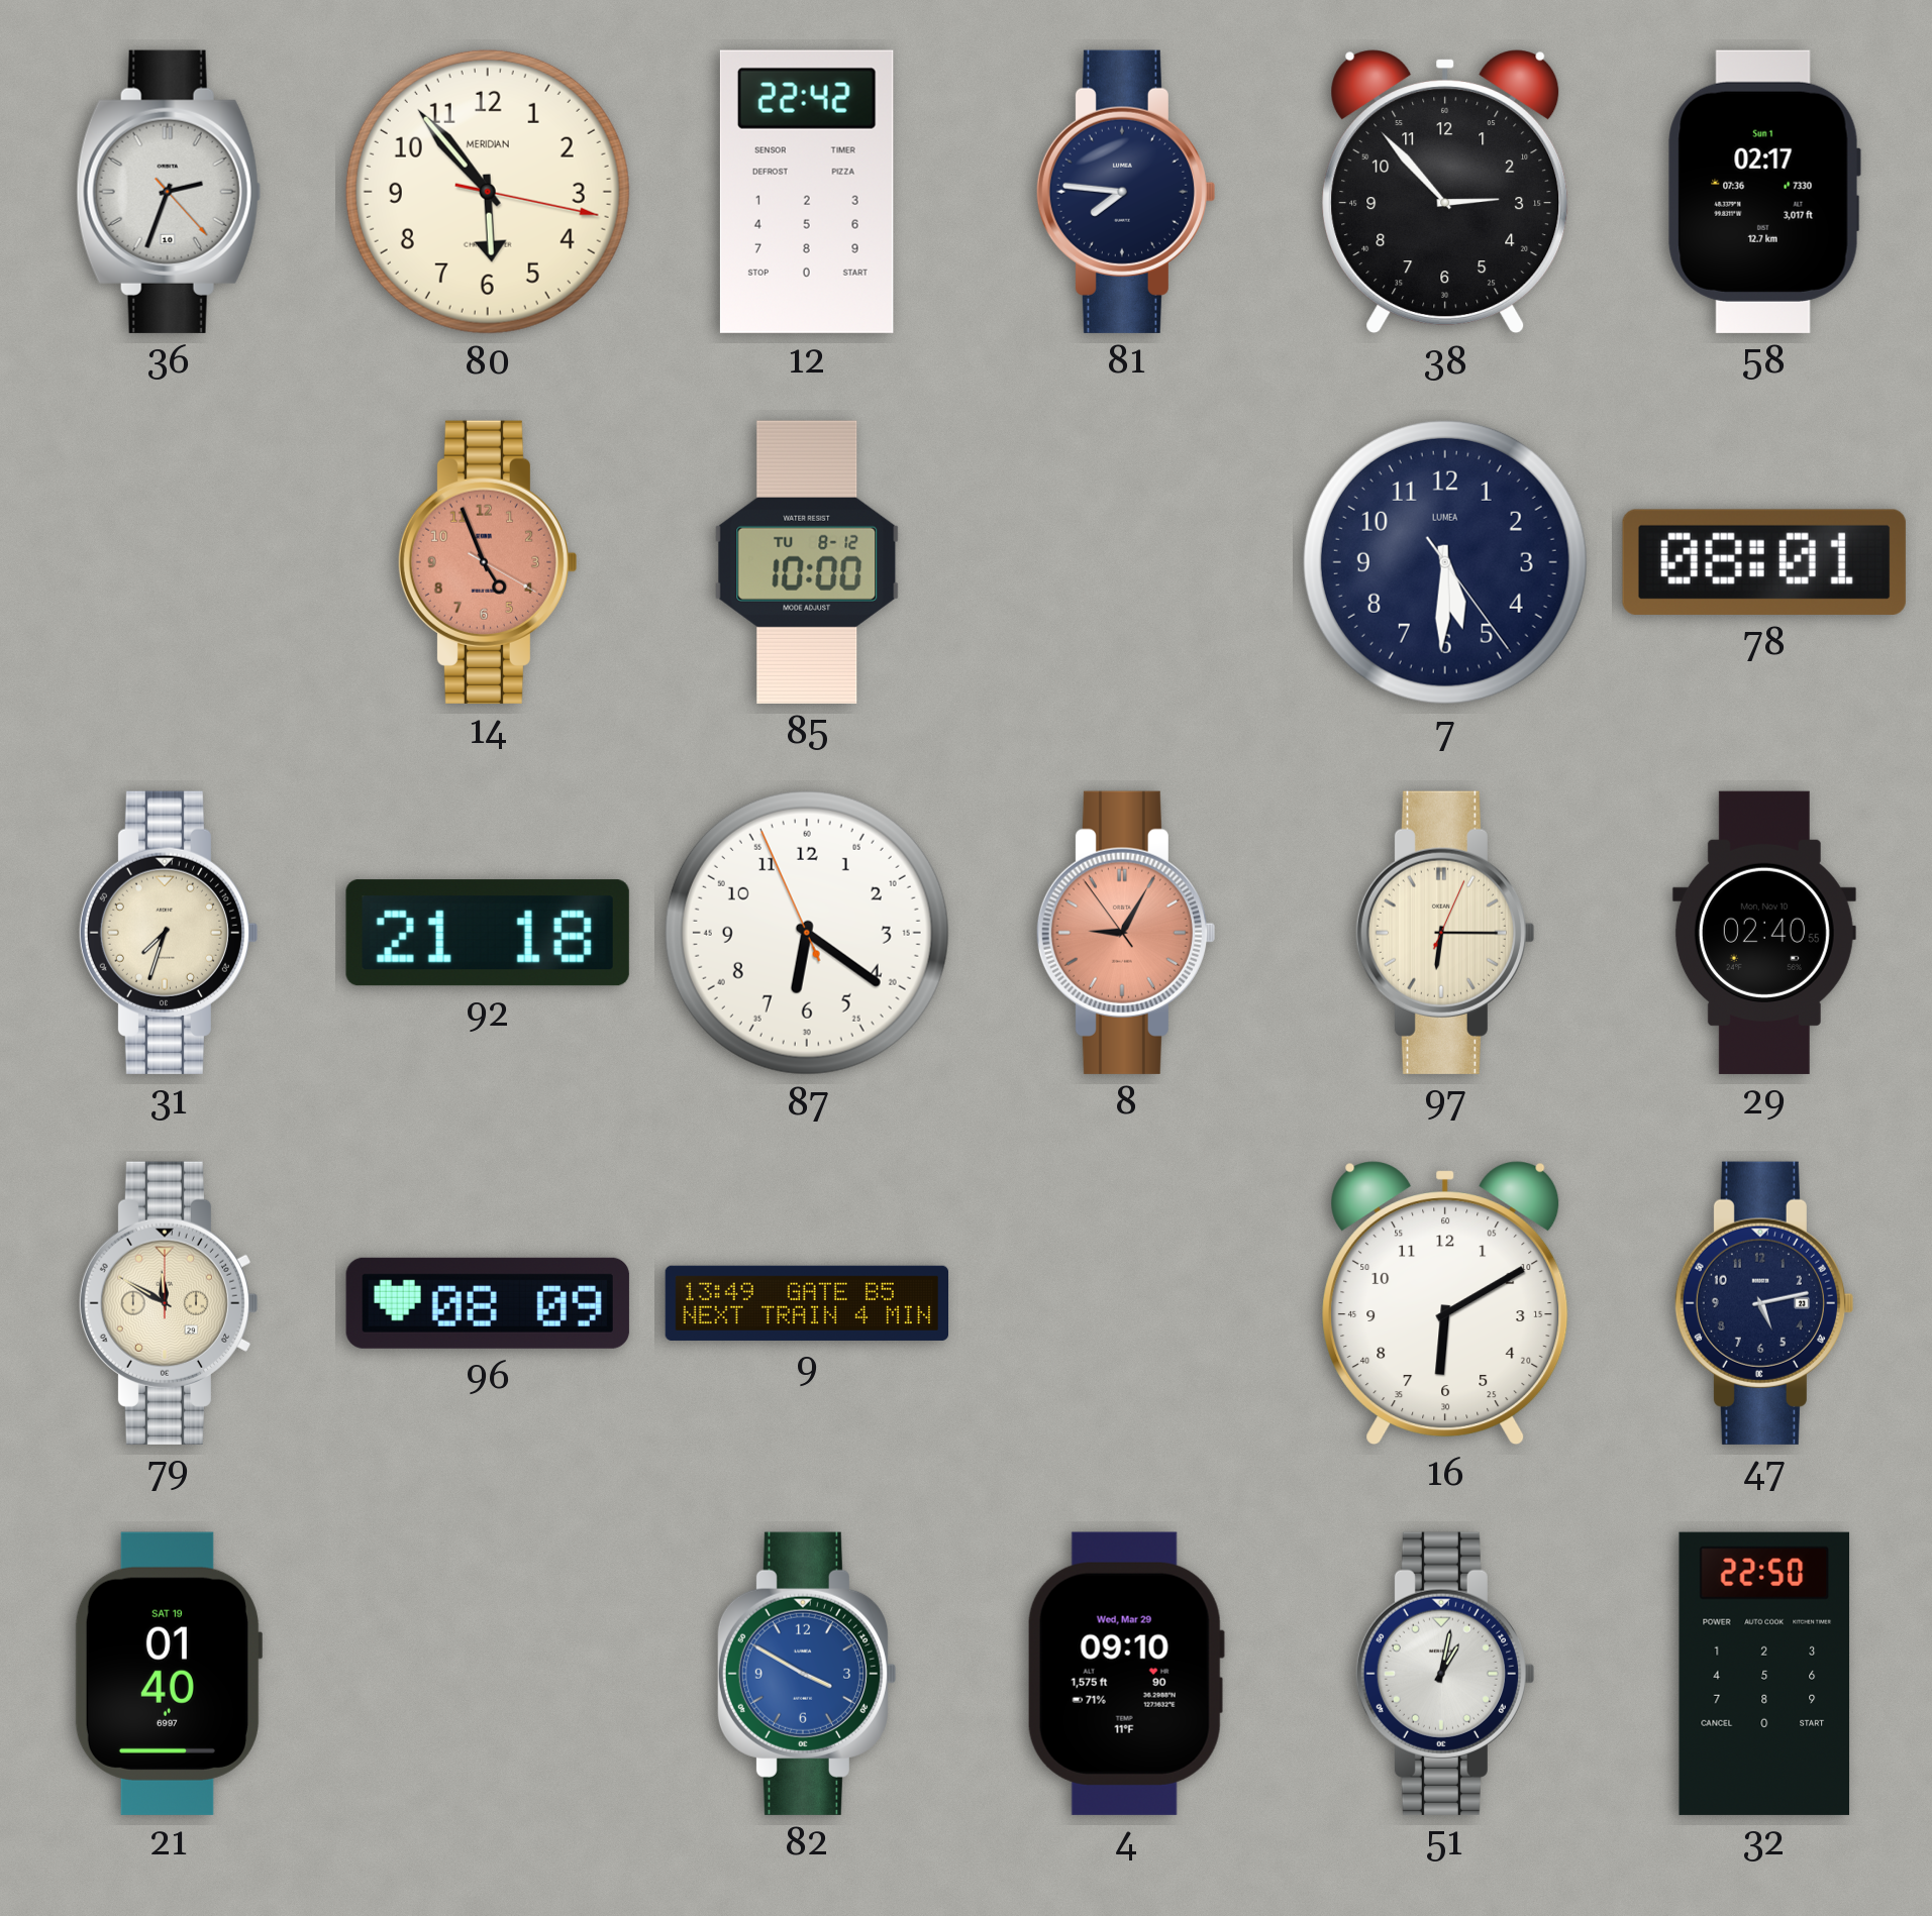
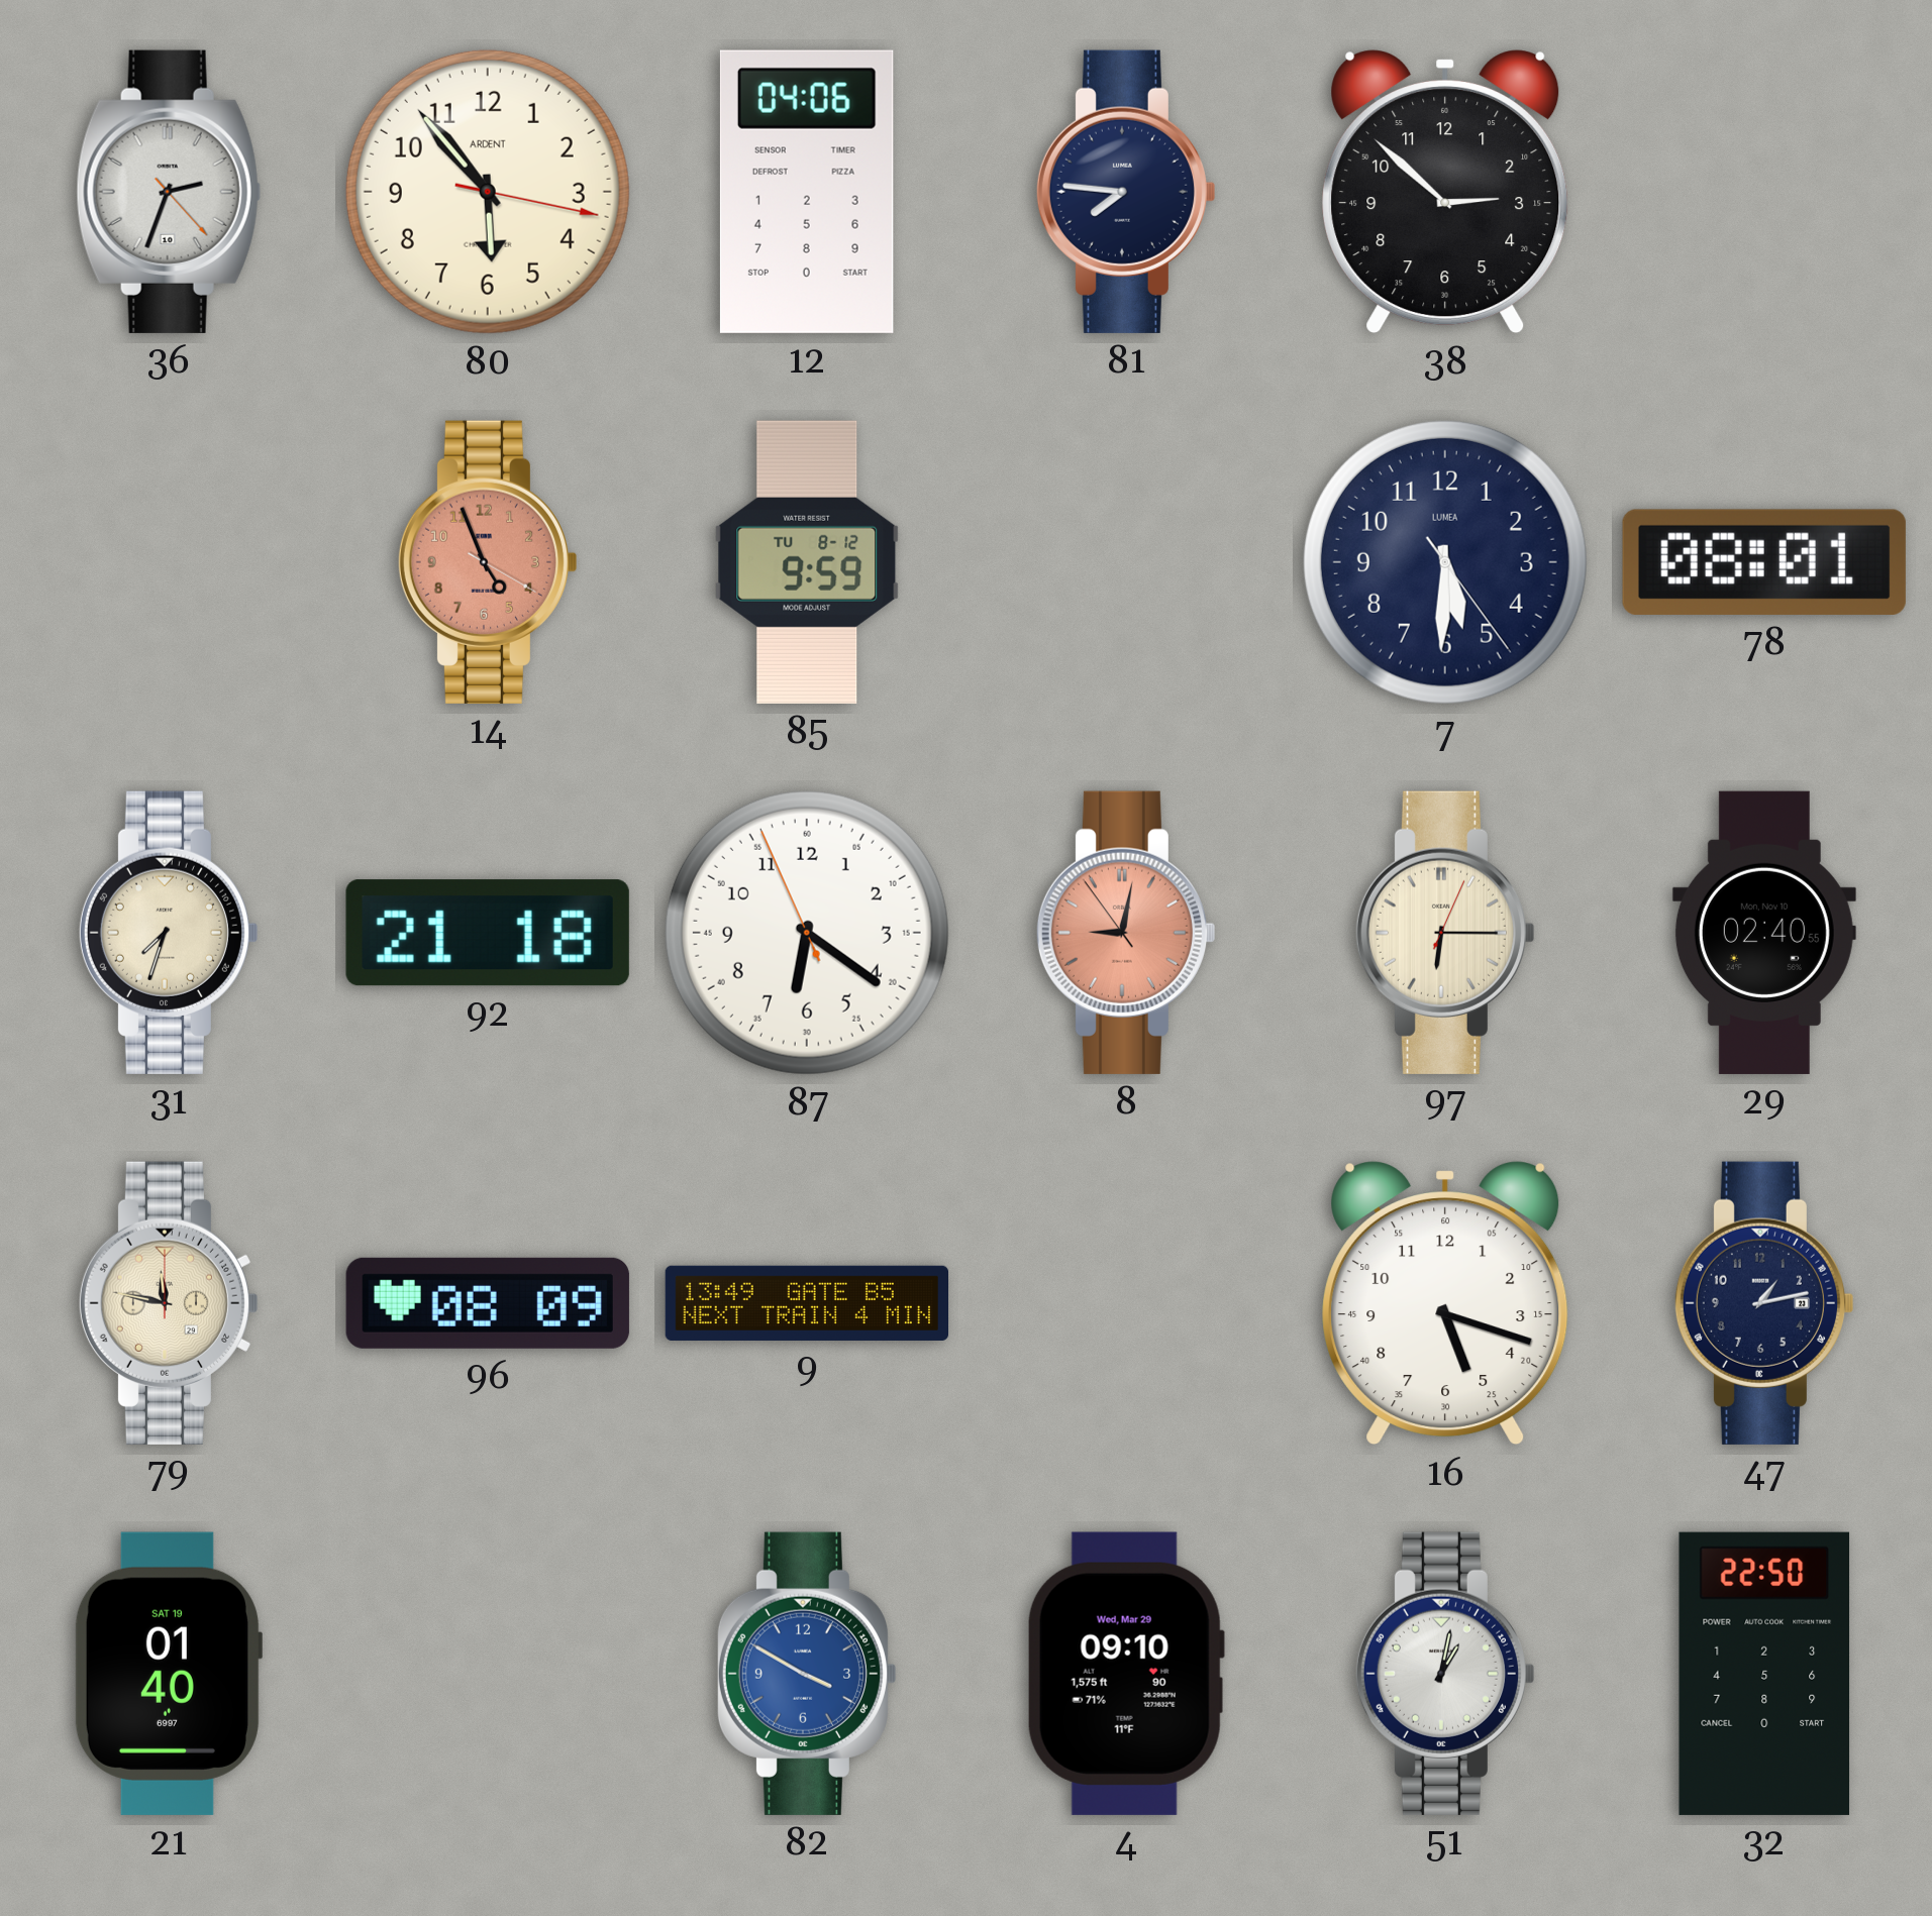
80 brand: MERIDIAN -> ARDENT
12: 22:42 -> 04:06
38: 2:53 -> 2:52
58: 02:17 -> none
85: 10:00 -> 9:59
8: 9:04 -> 9:01
79: 11:50 -> 11:47
16: 6:10 -> 5:18
47: 5:13 -> 1:13
